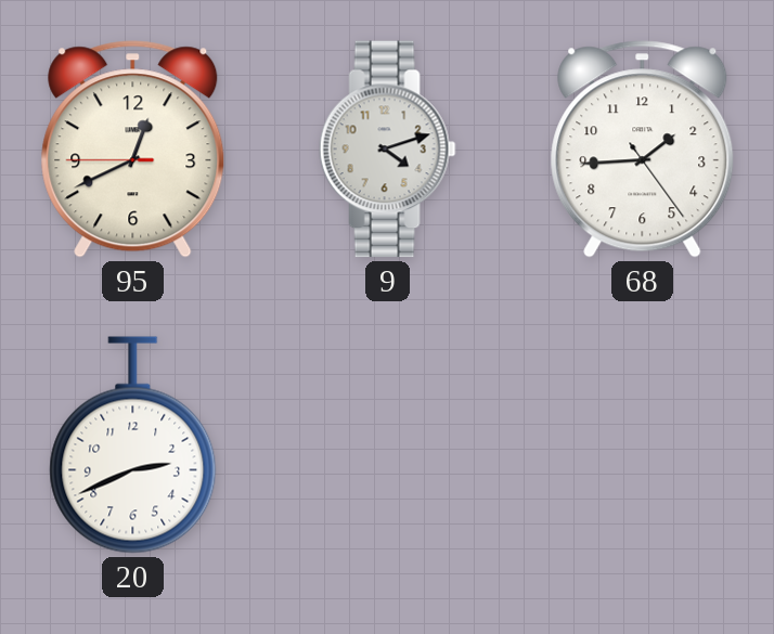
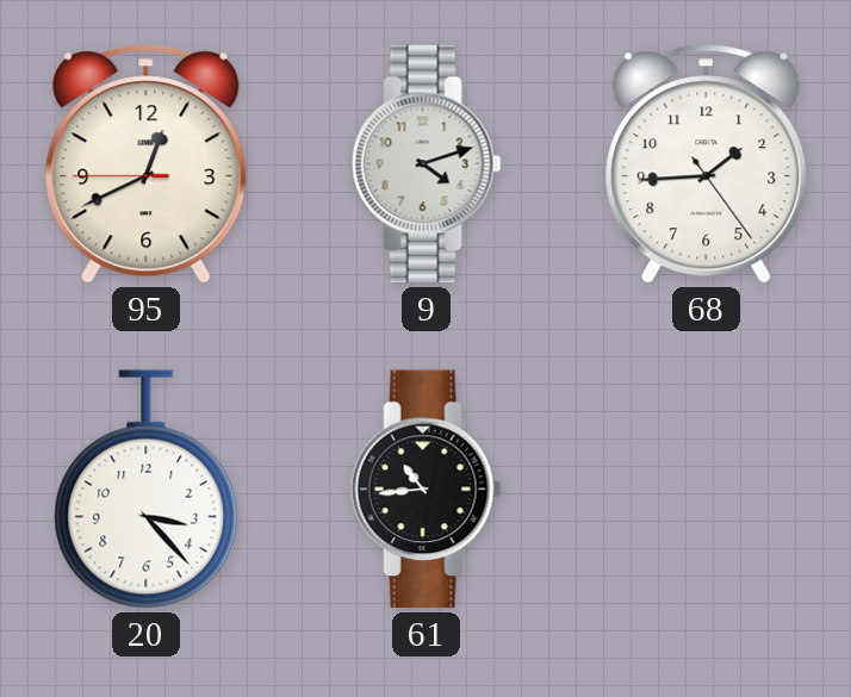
20: 2:41 -> 3:23
61: none -> 10:44
